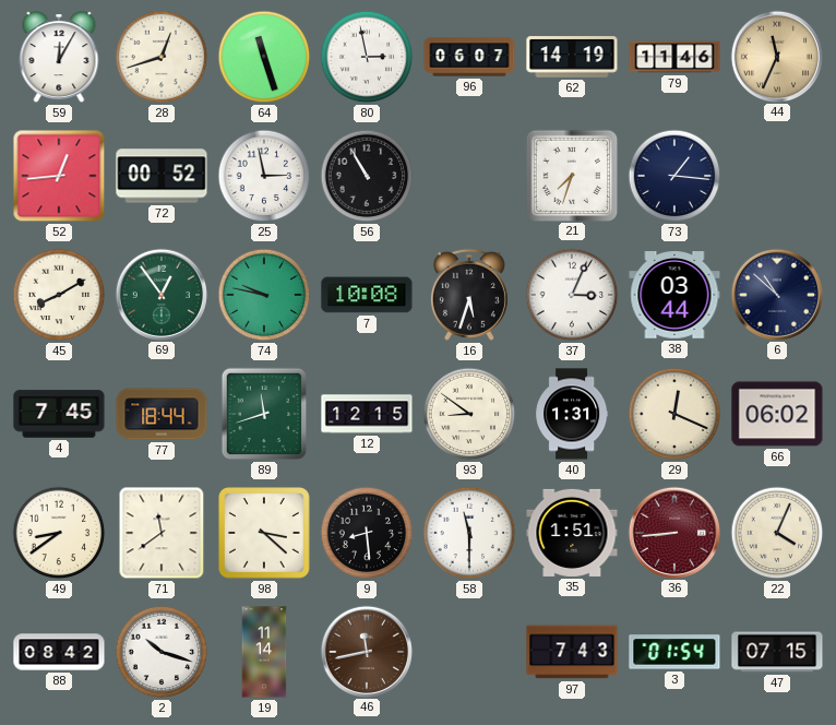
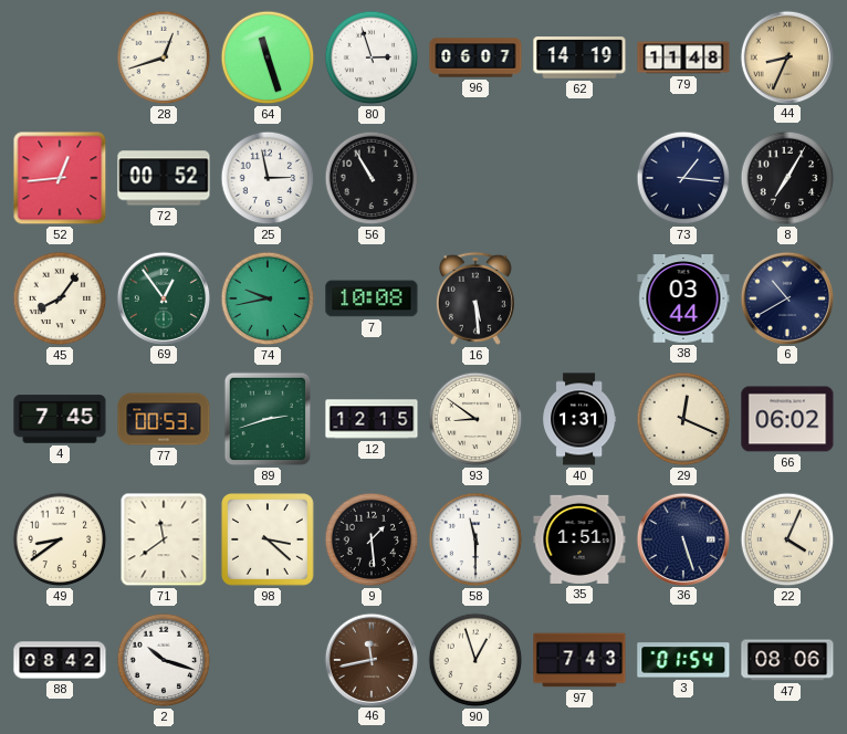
59: 12:05 -> none
80: 2:58 -> 2:57
79: 11:46 -> 11:48
44: 11:34 -> 8:34
21: 7:33 -> none
8: none -> 7:05
45: 8:10 -> 8:06
74: 9:47 -> 9:43
16: 5:33 -> 5:29
37: 3:04 -> none
6: 10:52 -> 10:40
77: 18:44 -> 00:53
89: 11:42 -> 2:42
9: 8:29 -> 1:29
36: 8:44 -> 5:27
36 dial: burgundy -> navy
19: 11:14 -> none
90: none -> 12:57
47: 07:15 -> 08:06
